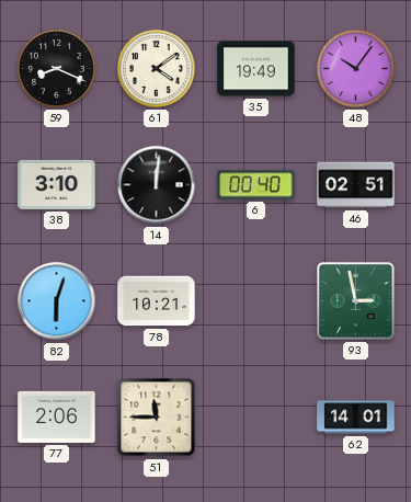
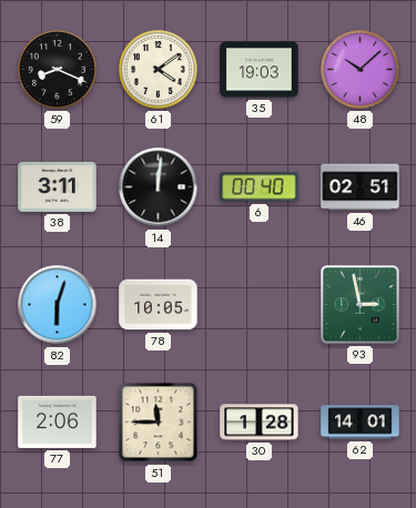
35: 19:49 -> 19:03
48: 10:06 -> 10:08
38: 3:10 -> 3:11
78: 10:21 -> 10:05
30: none -> 1:28
